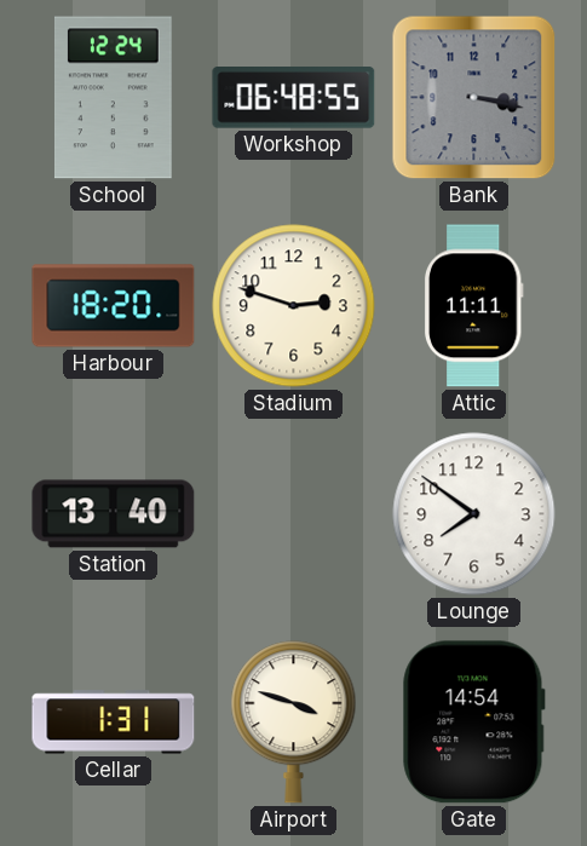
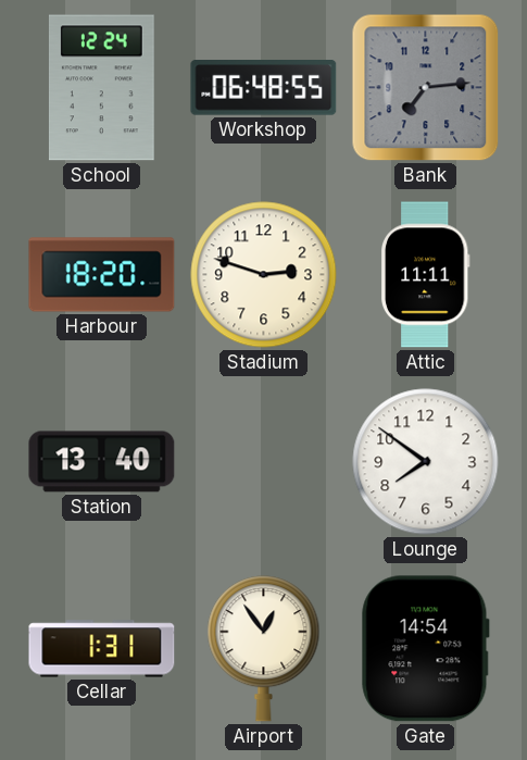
Bank: 3:17 -> 7:14
Airport: 3:48 -> 12:54
